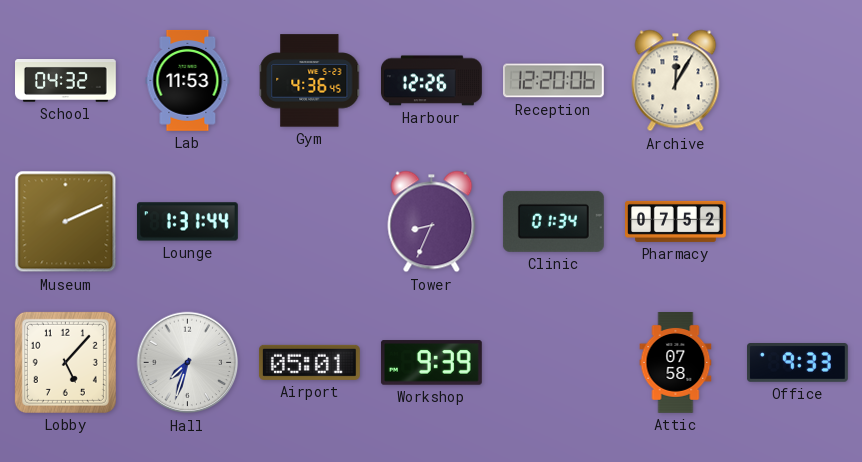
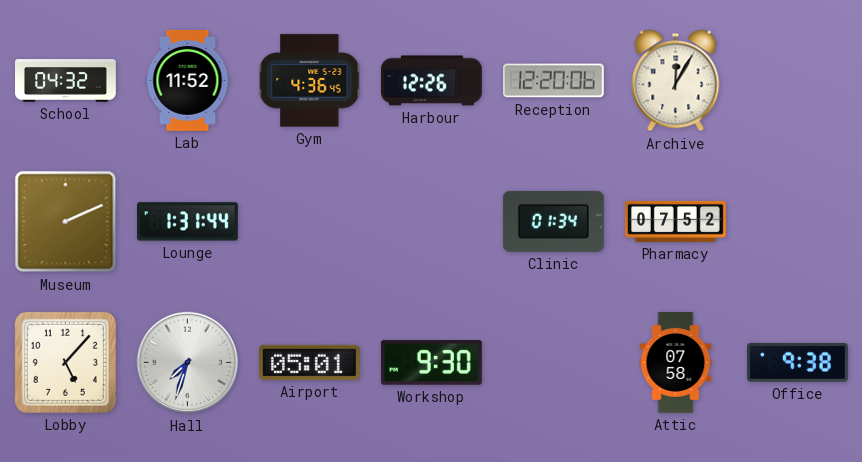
Lab: 11:53 -> 11:52
Tower: 8:34 -> none
Workshop: 9:39 -> 9:30
Office: 9:33 -> 9:38
